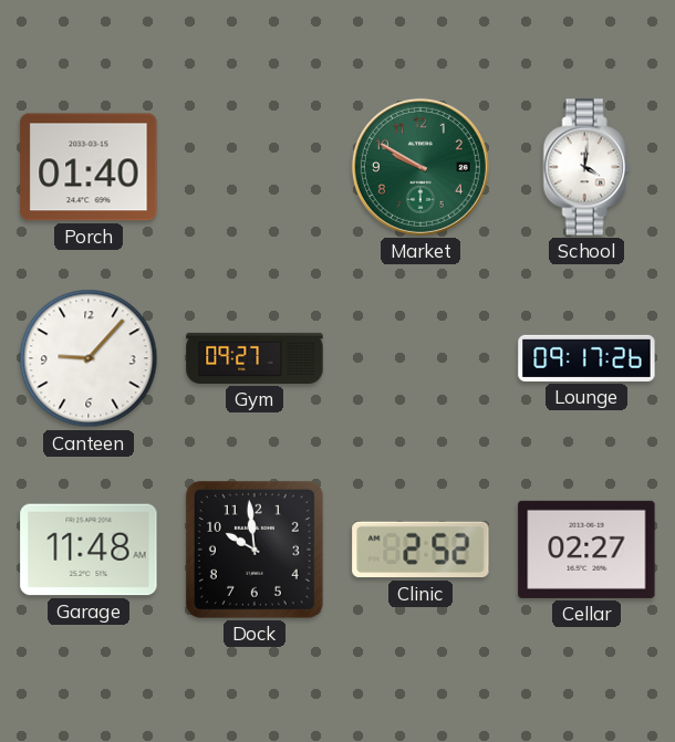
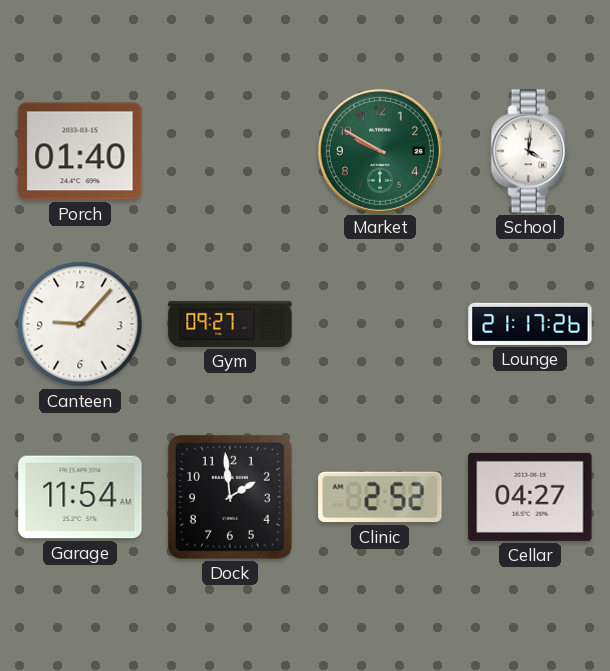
Lounge: 09:17 -> 21:17
Garage: 11:48 -> 11:54
Dock: 9:59 -> 1:59
Cellar: 02:27 -> 04:27
